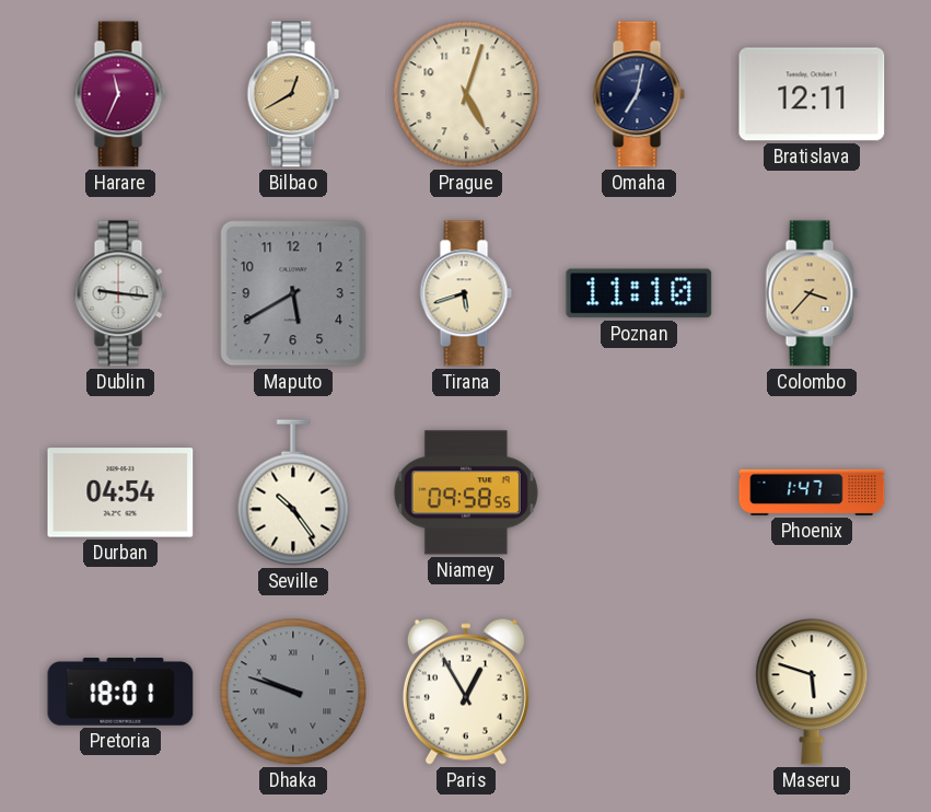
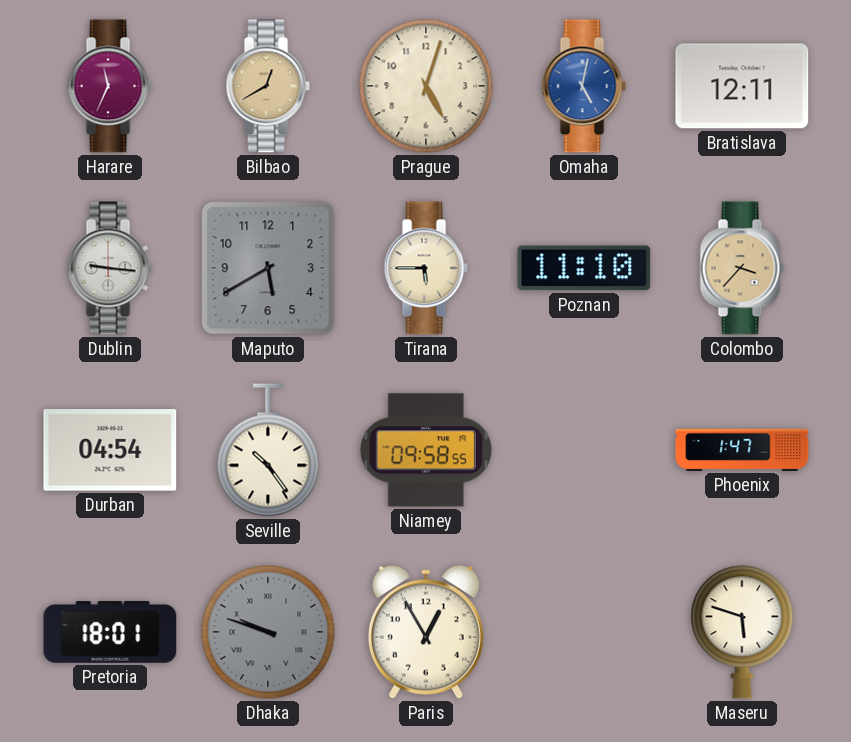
Omaha: 7:02 -> 5:02
Omaha dial: navy -> blue
Tirana: 5:42 -> 5:45
